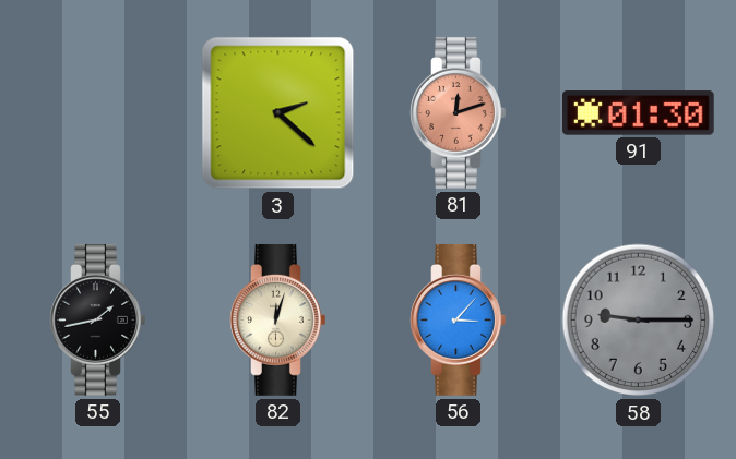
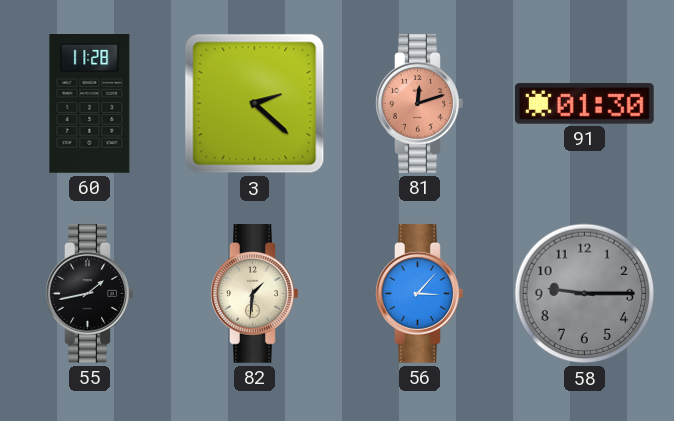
60: none -> 11:28
82: 12:03 -> 1:31
